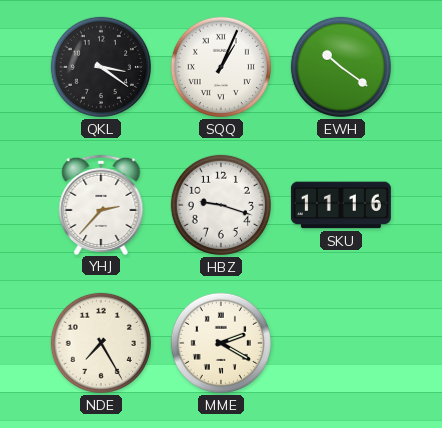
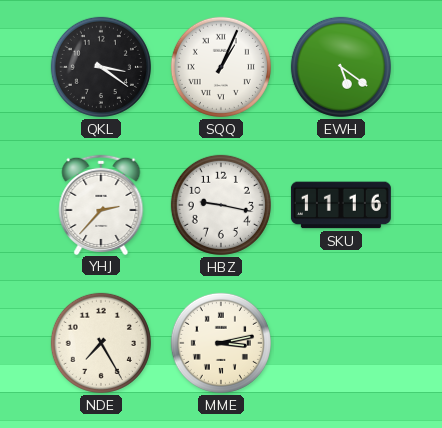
EWH: 10:21 -> 5:21
HBZ: 9:18 -> 9:17
MME: 2:20 -> 3:13
